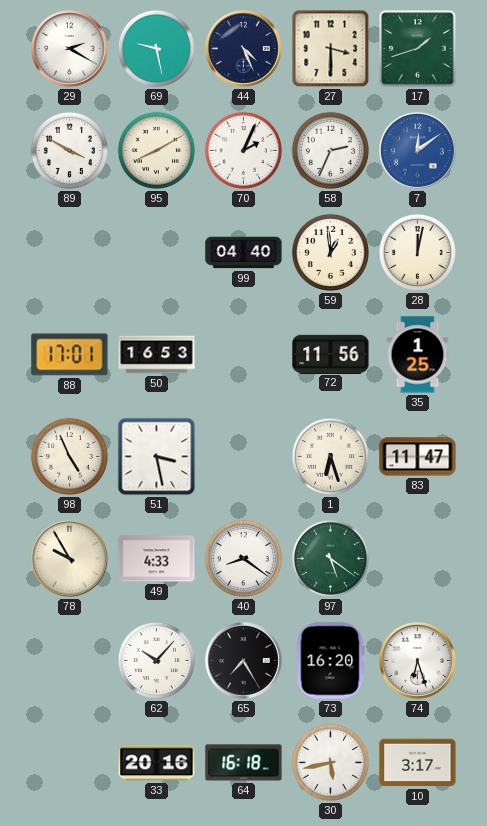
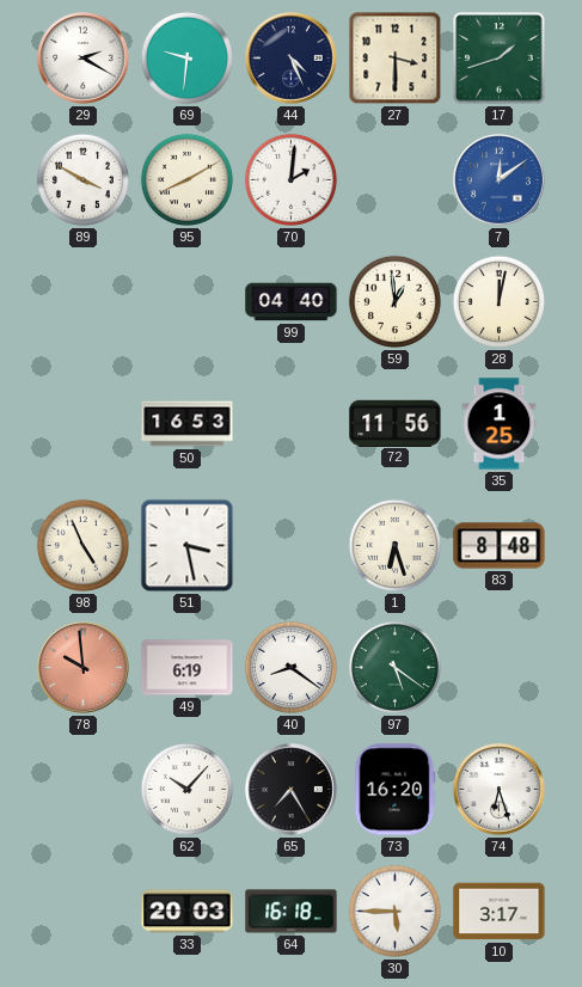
69: 9:28 -> 9:31
70: 2:04 -> 2:01
58: 2:34 -> none
88: 17:01 -> none
83: 11:47 -> 8:48
78: 9:55 -> 9:59
78 dial: cream -> salmon
49: 4:33 -> 6:19
33: 20:16 -> 20:03
30: 5:43 -> 5:45
